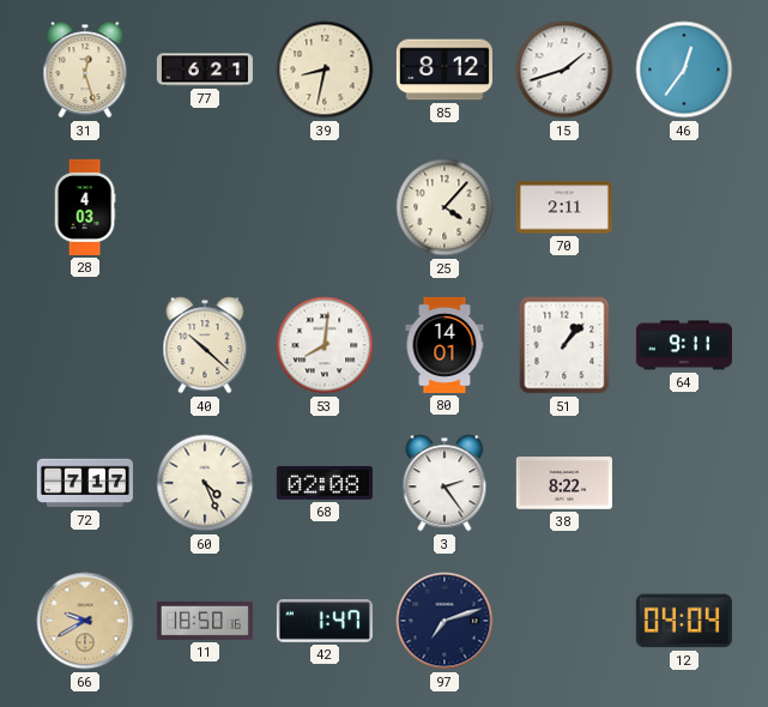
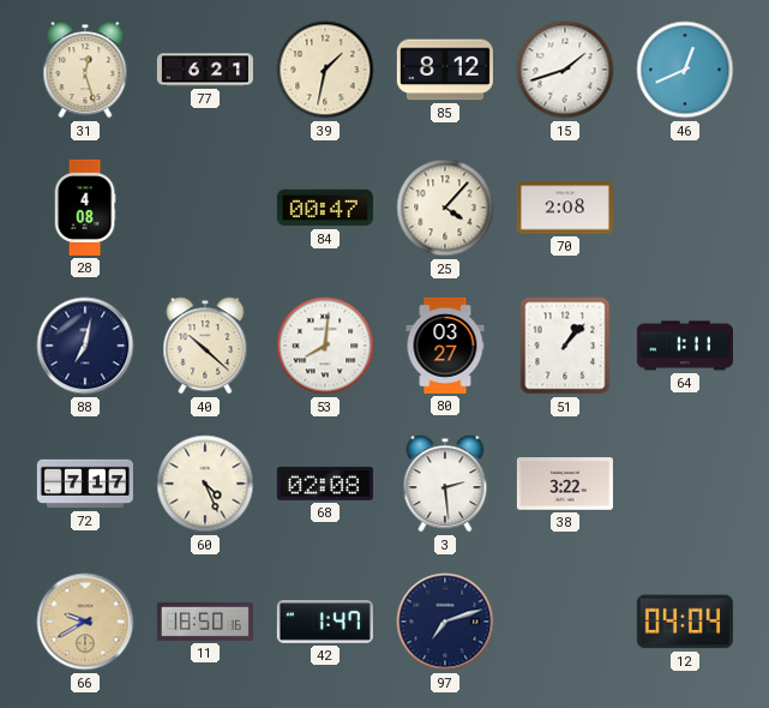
39: 8:32 -> 1:32
46: 12:36 -> 12:41
28: 4:03 -> 4:08
84: none -> 00:47
70: 2:11 -> 2:08
88: none -> 7:02
80: 14:01 -> 03:27
64: 9:11 -> 1:11
3: 2:24 -> 2:29
38: 8:22 -> 3:22
